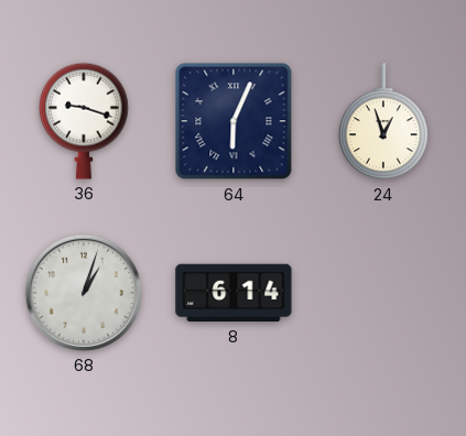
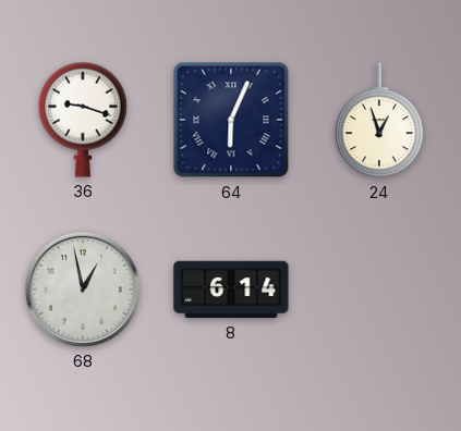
68: 1:03 -> 12:58
